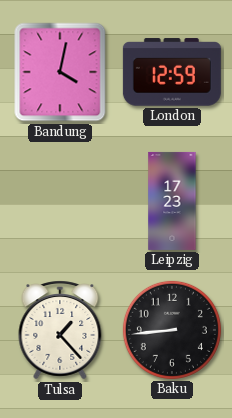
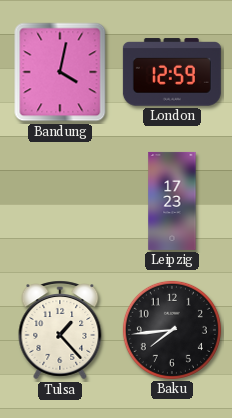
Baku: 8:44 -> 7:44
